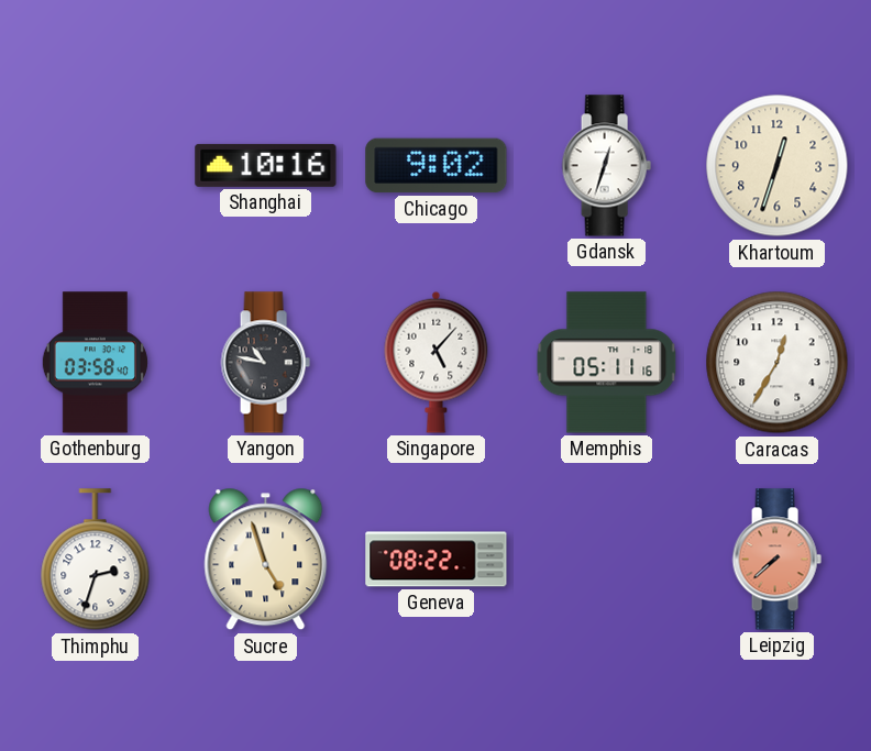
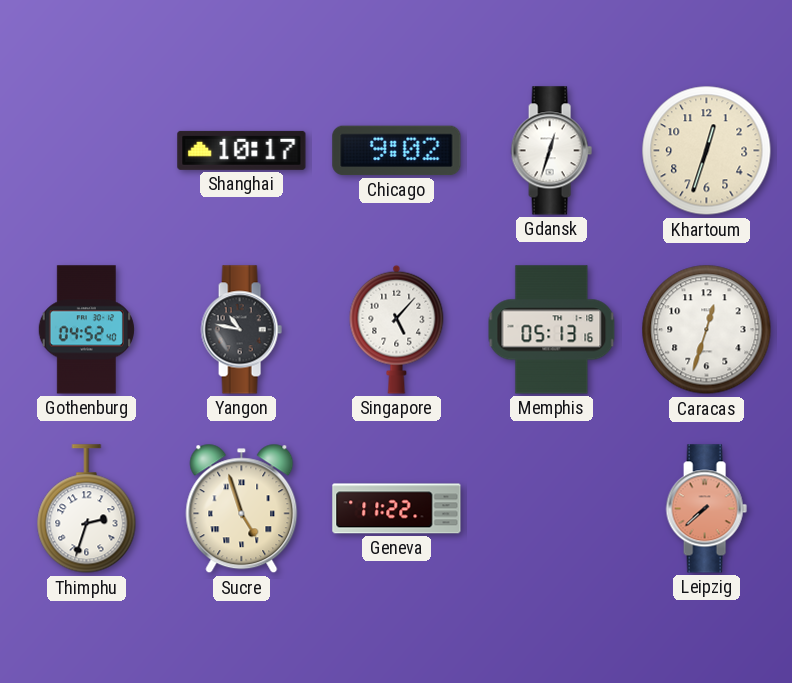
Shanghai: 10:16 -> 10:17
Gothenburg: 03:58 -> 04:52
Memphis: 05:11 -> 05:13
Caracas: 12:35 -> 12:33
Geneva: 08:22 -> 11:22
